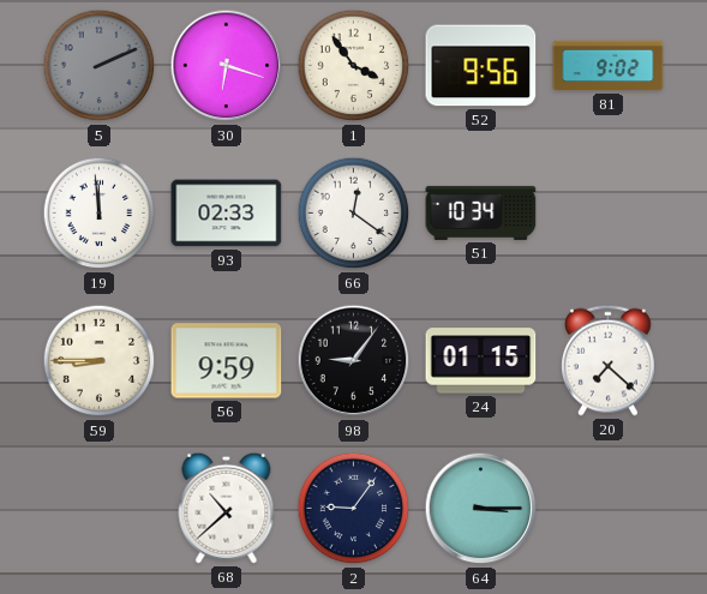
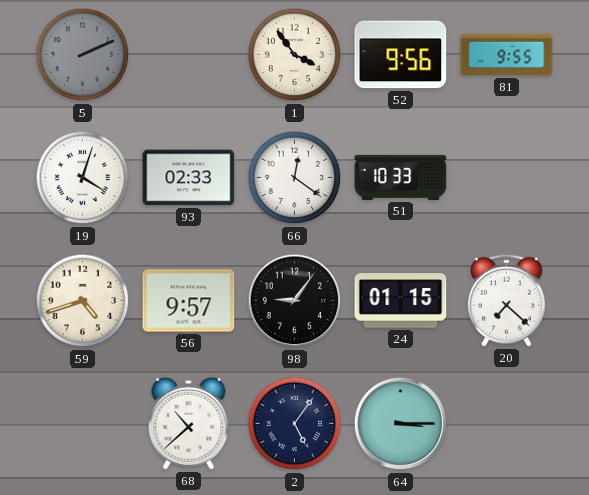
30: 6:18 -> none
81: 9:02 -> 9:55
19: 11:59 -> 4:03
51: 10:34 -> 10:33
59: 8:45 -> 4:42
56: 9:59 -> 9:57
2: 9:06 -> 5:06
